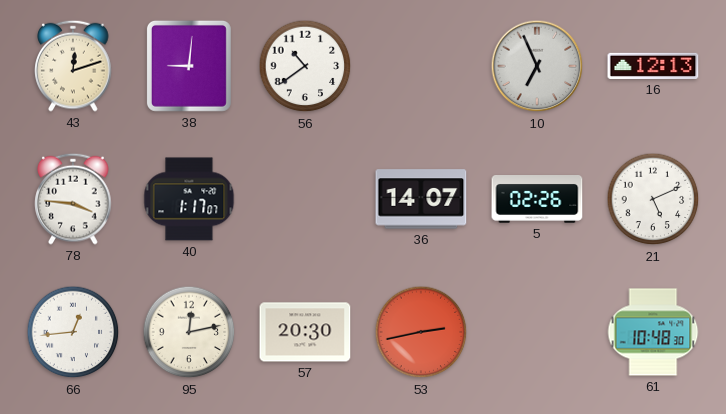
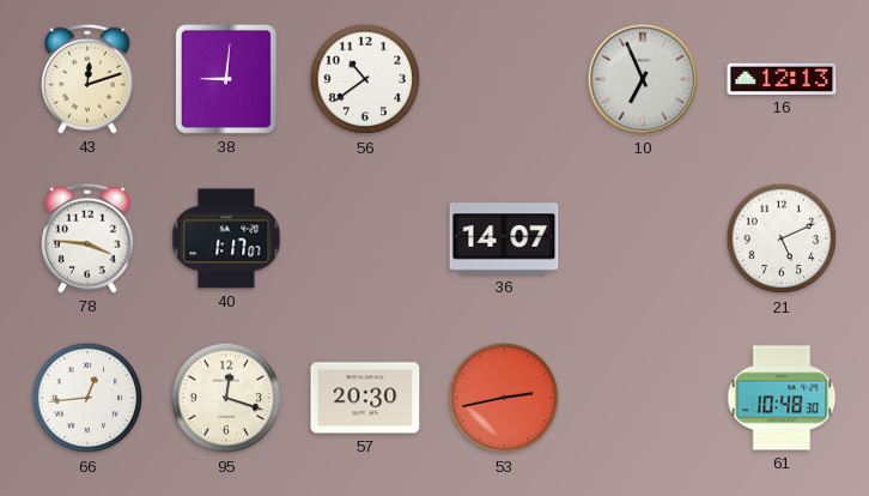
5: 02:26 -> none
95: 12:13 -> 12:18
